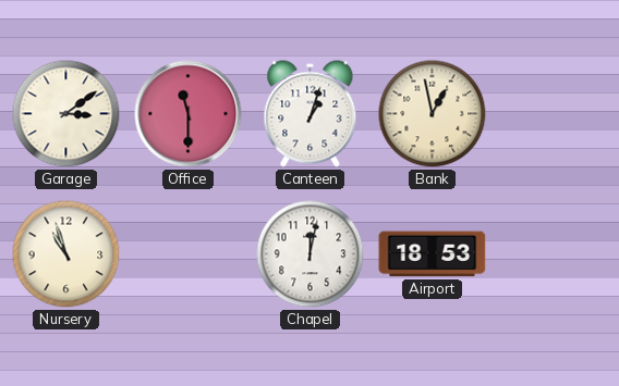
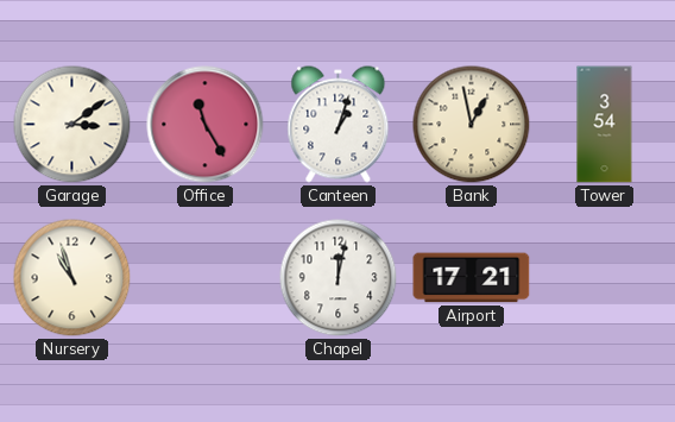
Office: 11:30 -> 11:25
Tower: none -> 3:54
Airport: 18:53 -> 17:21
